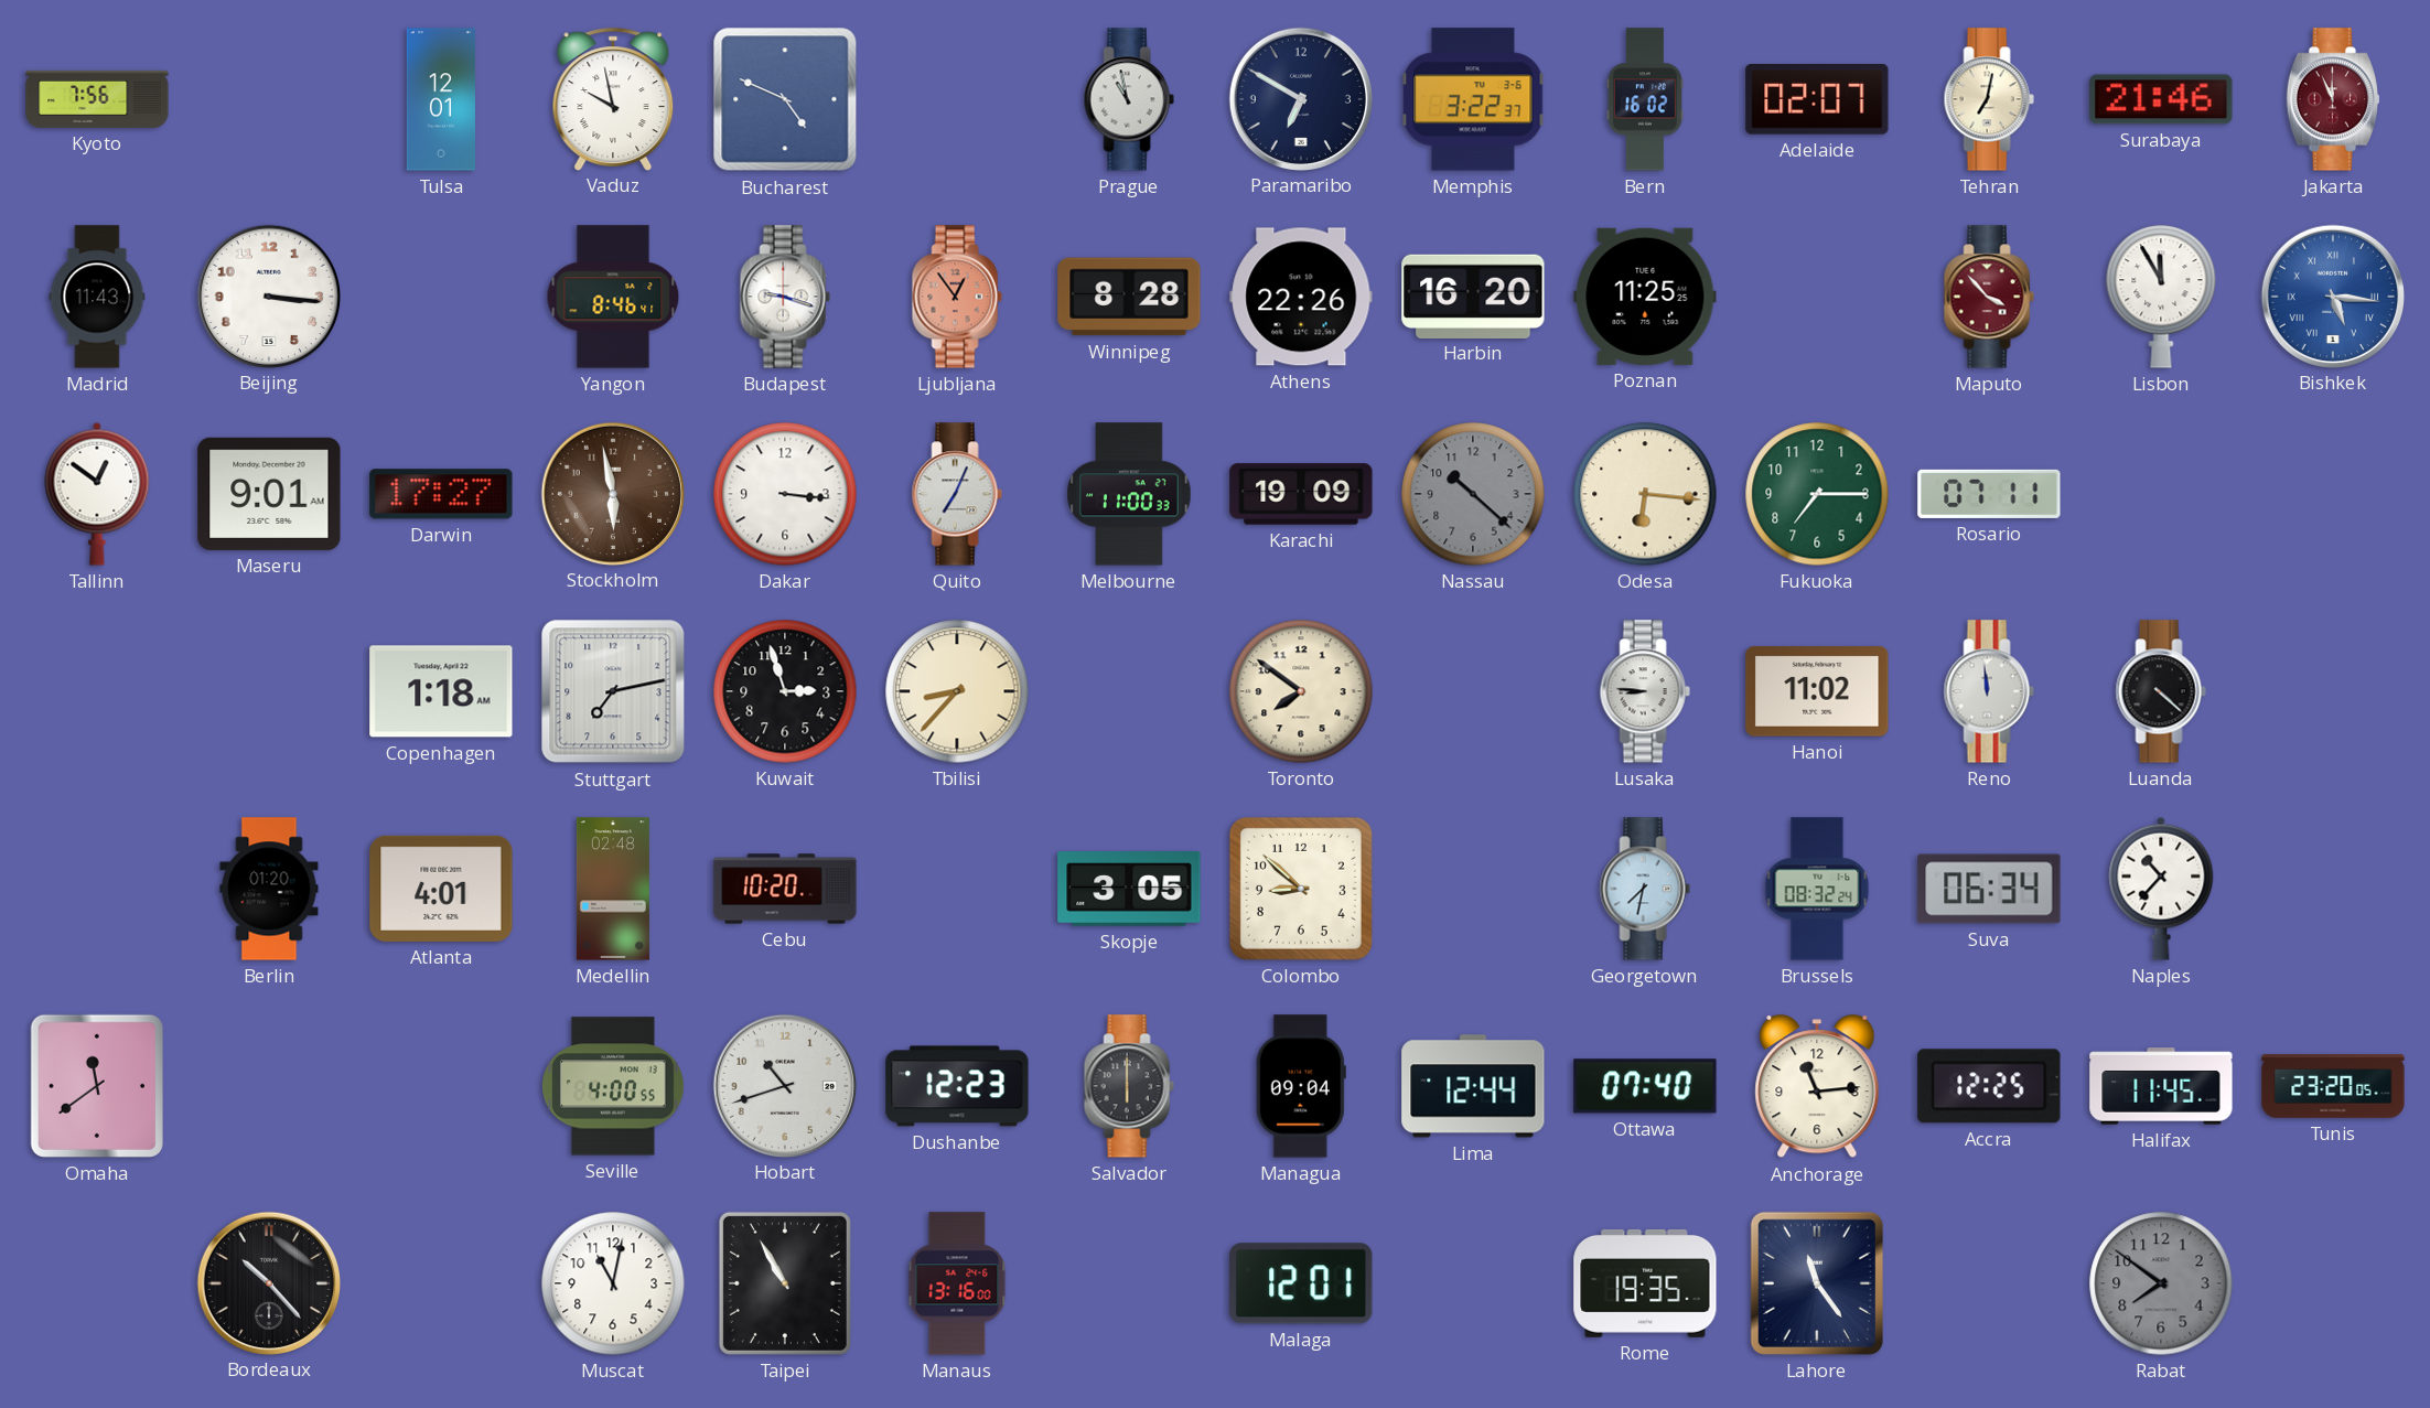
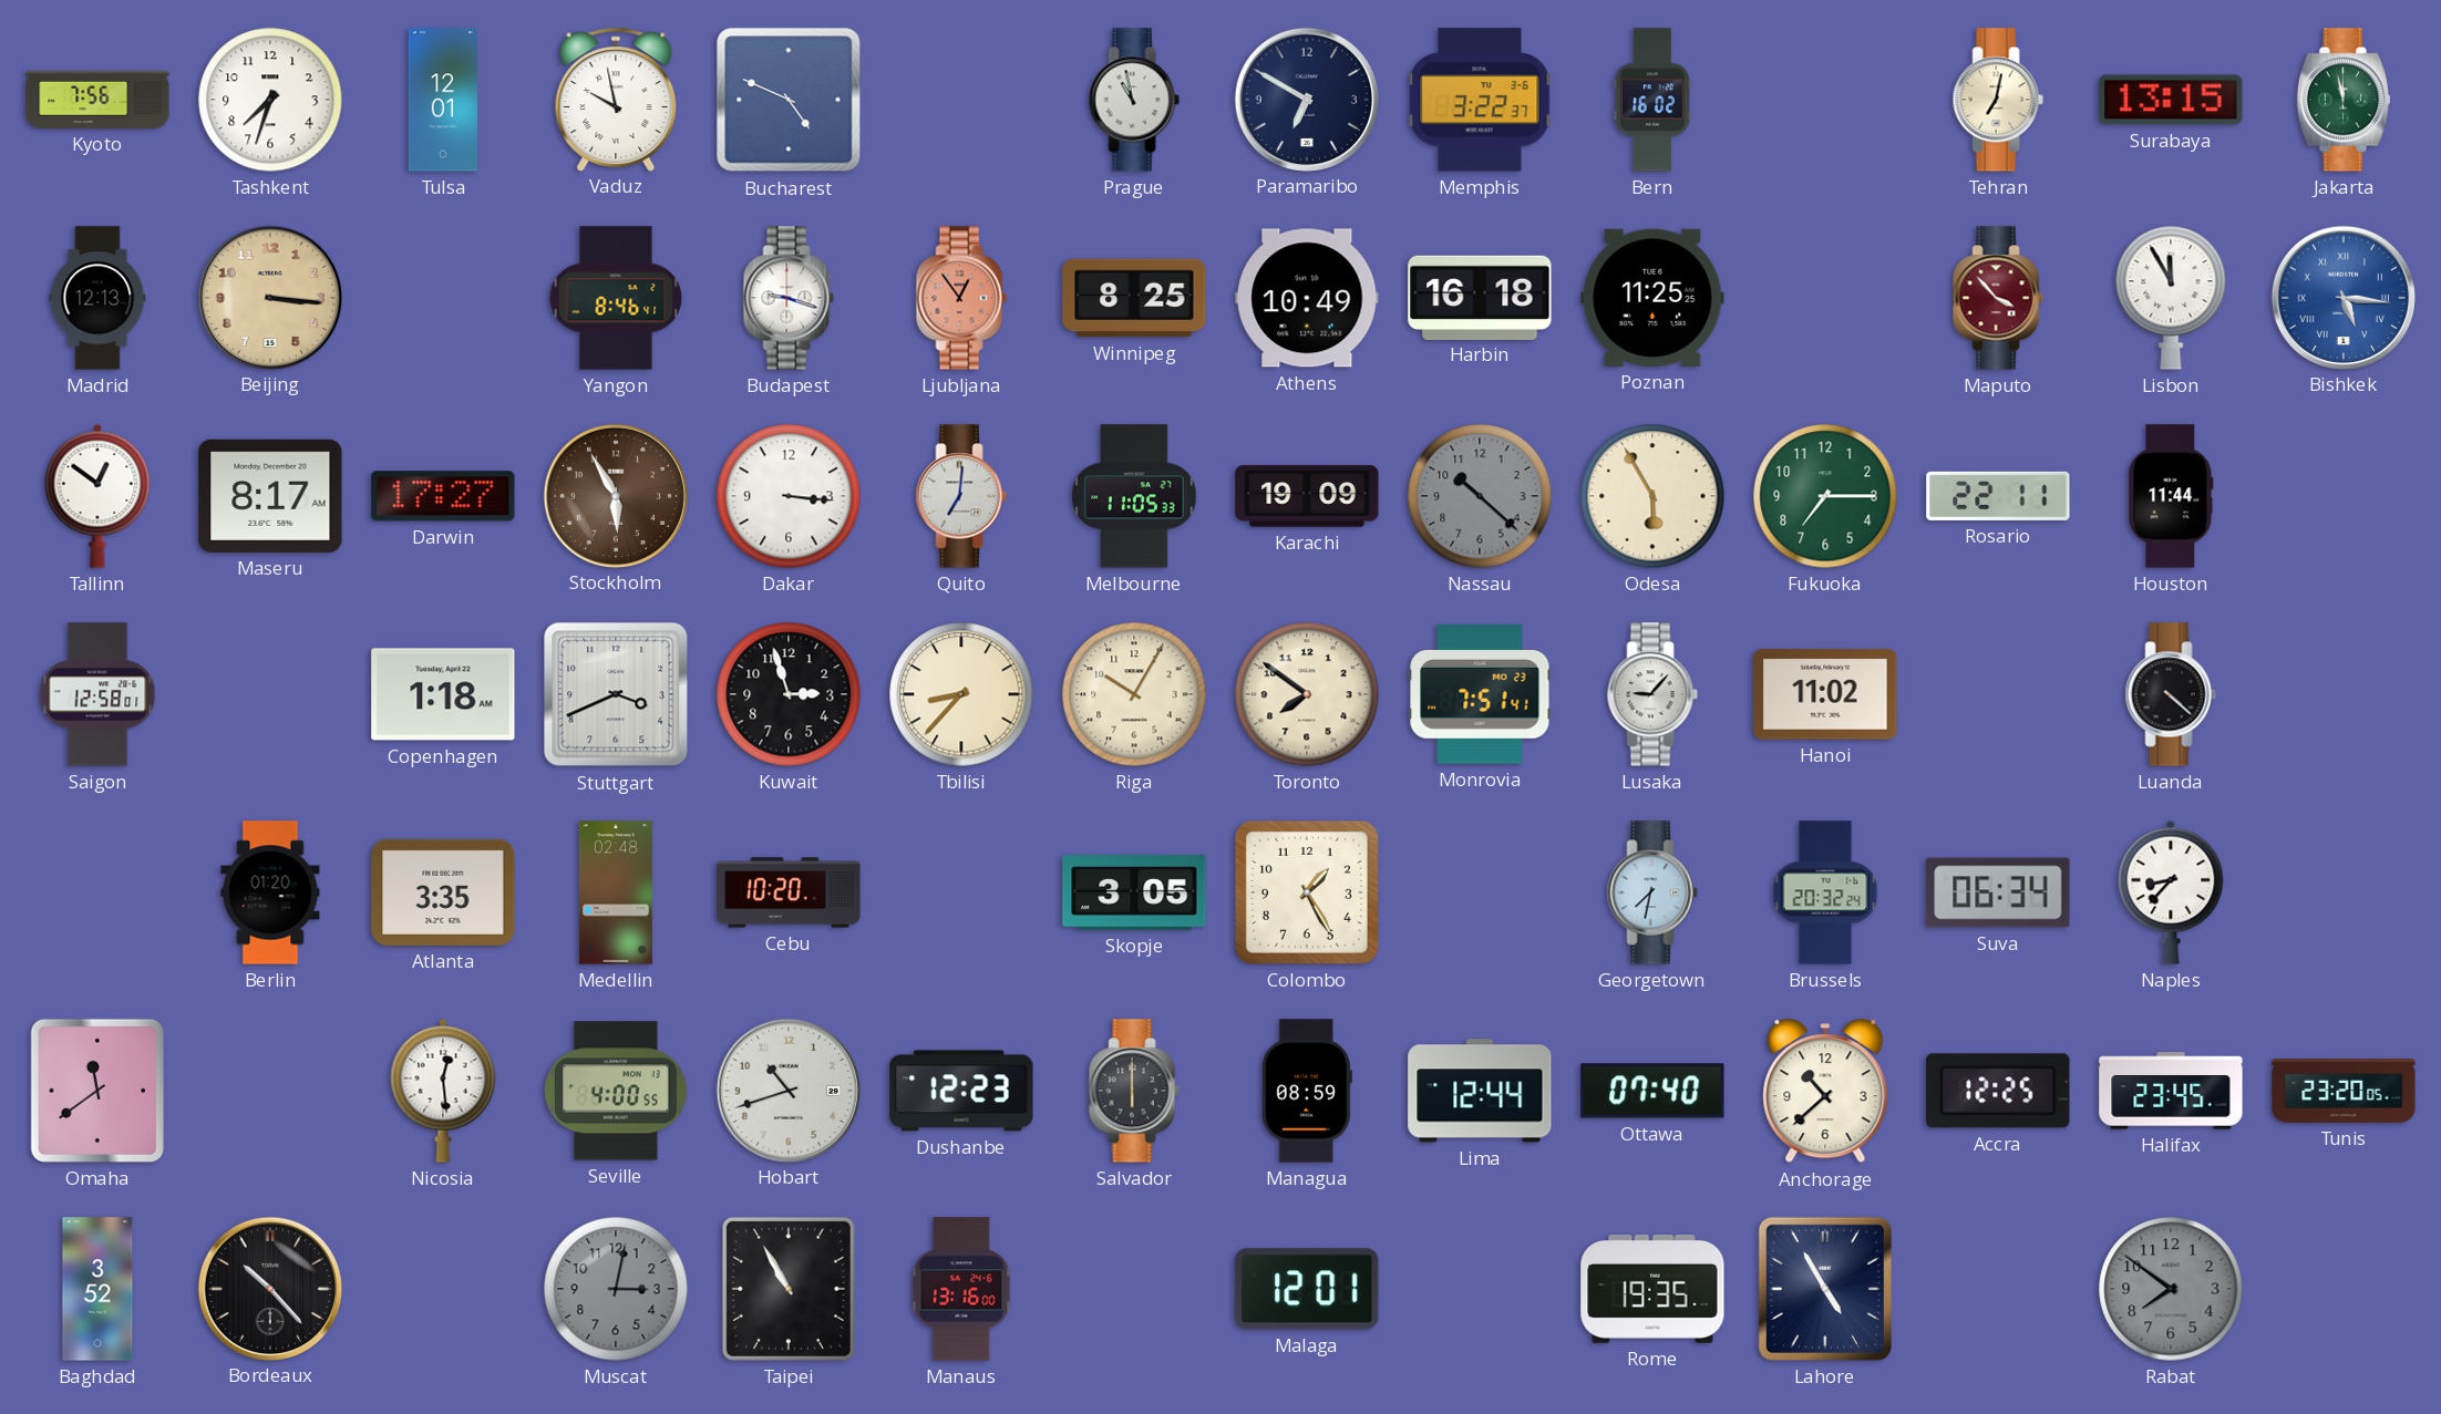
Tashkent: none -> 7:33
Adelaide: 02:07 -> none
Surabaya: 21:46 -> 13:15
Jakarta: 11:56 -> 11:58
Jakarta dial: burgundy -> green
Madrid: 11:43 -> 12:13
Beijing dial: white -> champagne
Winnipeg: 8:28 -> 8:25
Athens: 22:26 -> 10:49
Harbin: 16:20 -> 16:18
Maseru: 9:01 -> 8:17
Stockholm: 5:58 -> 5:55
Quito: 7:04 -> 7:01
Melbourne: 11:00 -> 11:05
Odesa: 6:16 -> 5:55
Rosario: 07:11 -> 22:11
Houston: none -> 11:44
Saigon: none -> 12:58
Stuttgart: 7:13 -> 3:41
Riga: none -> 10:05
Monrovia: none -> 7:51
Lusaka: 8:46 -> 9:07
Reno: 11:59 -> none
Atlanta: 4:01 -> 3:35
Colombo: 8:52 -> 1:25
Brussels: 08:32 -> 20:32
Naples: 10:37 -> 8:37
Nicosia: none -> 12:29
Managua: 09:04 -> 08:59
Anchorage: 11:14 -> 10:38
Halifax: 11:45 -> 23:45
Baghdad: none -> 3:52
Muscat: 11:02 -> 3:02
Muscat dial: white -> grey
Lahore: 11:24 -> 4:55
